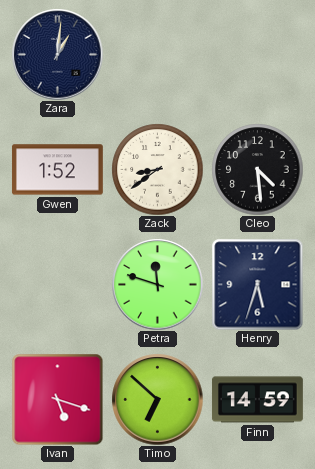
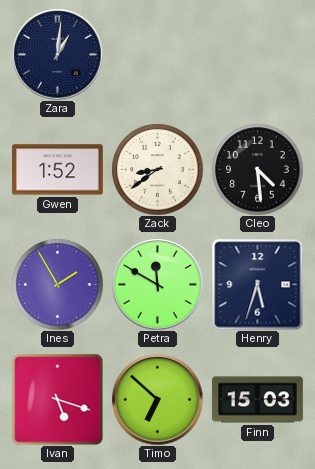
Ines: none -> 1:55
Petra: 11:48 -> 11:50
Finn: 14:59 -> 15:03
